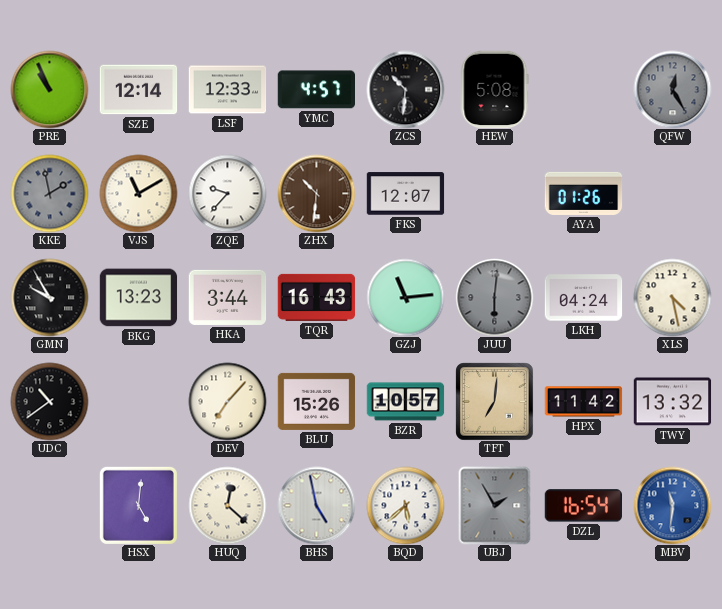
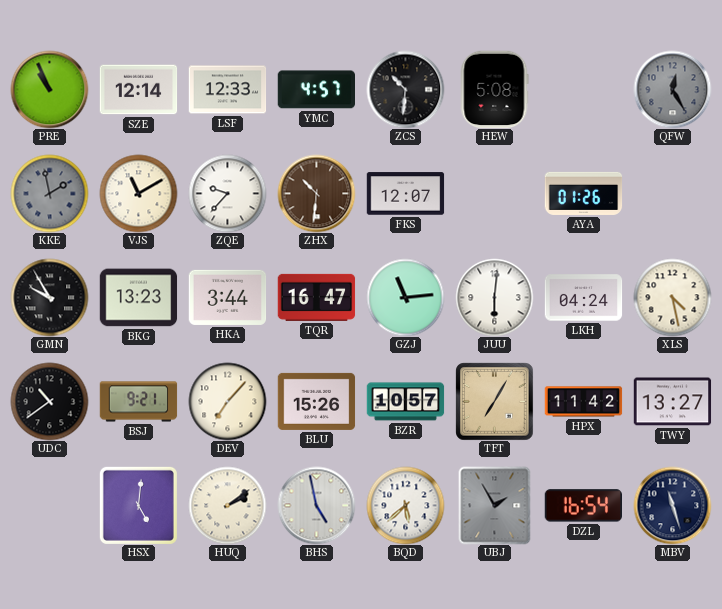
TQR: 16:43 -> 16:47
JUU dial: grey -> white
BSJ: none -> 9:21
TFT: 7:01 -> 7:05
TWY: 13:32 -> 13:27
HUQ: 12:22 -> 2:09
MBV: 11:31 -> 11:27
MBV dial: blue -> navy
